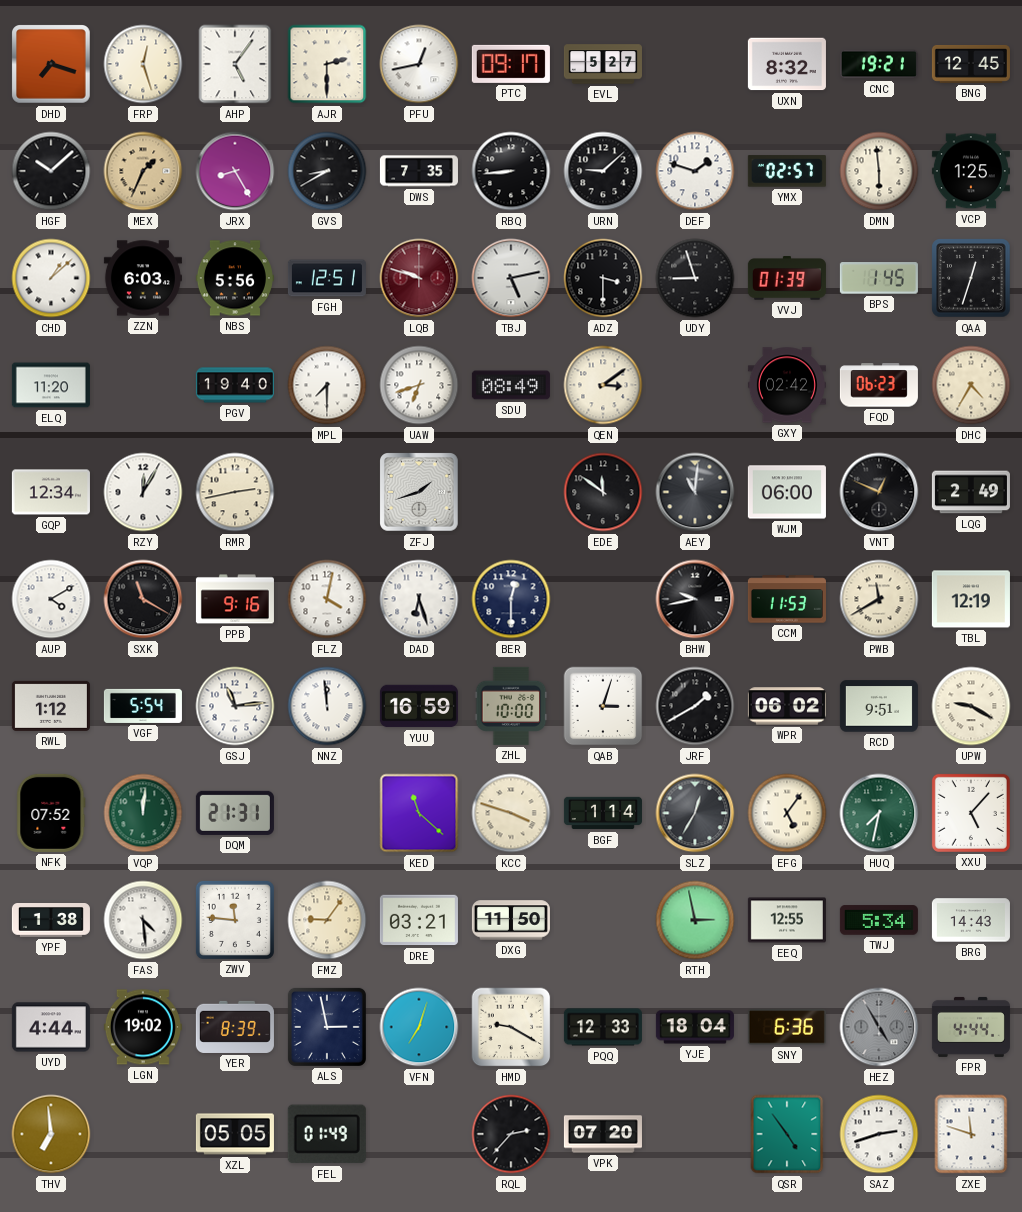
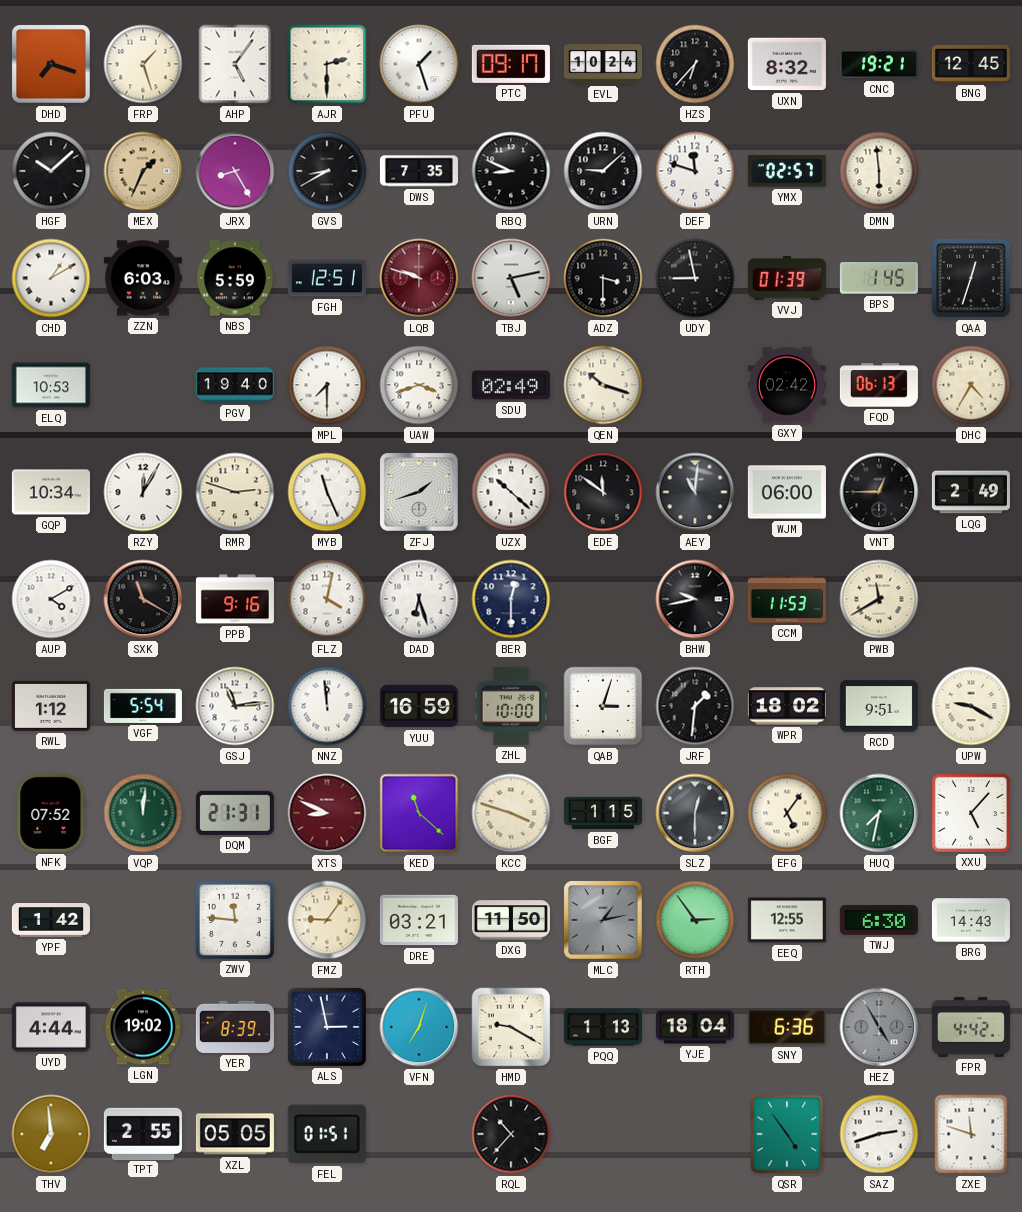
FRP: 12:27 -> 1:27
PFU: 12:43 -> 1:27
EVL: 5:27 -> 10:24
HZS: none -> 6:37
RBQ: 8:44 -> 8:49
DEF: 1:48 -> 11:48
VCP: 1:25 -> none
CHD: 1:08 -> 1:10
NBS: 5:56 -> 5:59
UDY: 8:57 -> 8:58
ELQ: 11:20 -> 10:53
UAW: 6:42 -> 3:42
SDU: 08:49 -> 02:49
QEN: 3:09 -> 10:18
FQD: 06:23 -> 06:13
GQP: 12:34 -> 10:34
RMR: 2:43 -> 2:48
MYB: none -> 11:26
UZX: none -> 10:22
VNT: 12:49 -> 12:45
TBL: 12:19 -> none
JRF: 1:40 -> 1:31
WPR: 06:02 -> 18:02
XTS: none -> 8:49
BGF: 1:14 -> 1:15
SLZ: 12:35 -> 12:30
YPF: 1:38 -> 1:42
FAS: 4:29 -> none
MLC: none -> 1:13
RTH: 2:58 -> 2:54
TWJ: 5:34 -> 6:30
PQQ: 12:33 -> 1:13
FPR: 4:44 -> 4:42
TPT: none -> 2:55
FEL: 01:49 -> 01:51
RQL: 2:37 -> 10:37
VPK: 07:20 -> none
